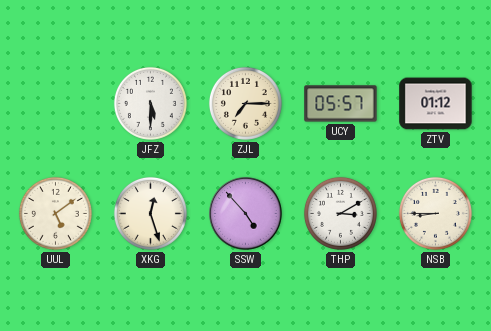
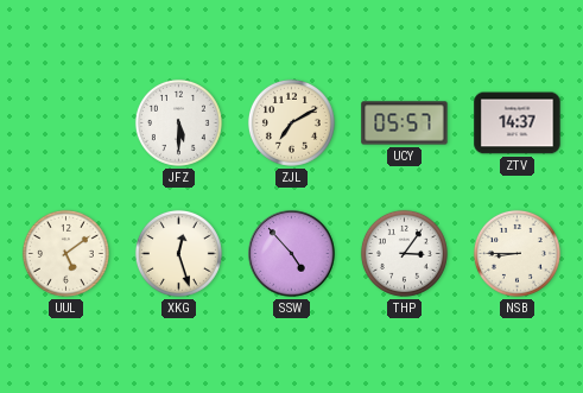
ZJL: 7:15 -> 7:10
ZTV: 01:12 -> 14:37
THP: 3:10 -> 3:06
